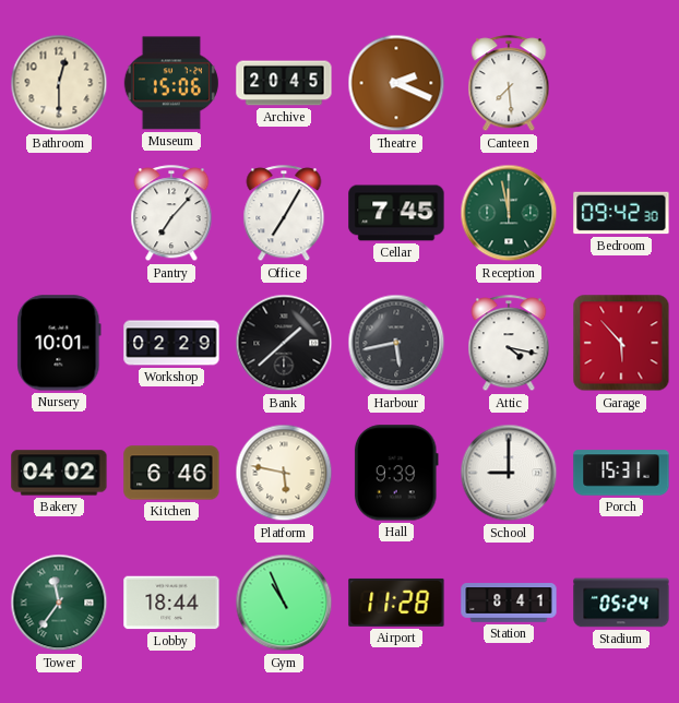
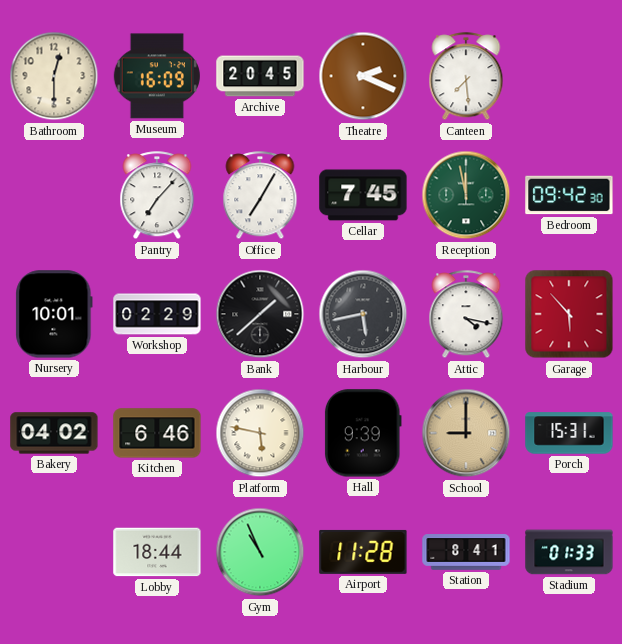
Museum: 15:06 -> 16:09
School dial: white -> champagne
Tower: 11:36 -> none
Stadium: 05:24 -> 01:33
